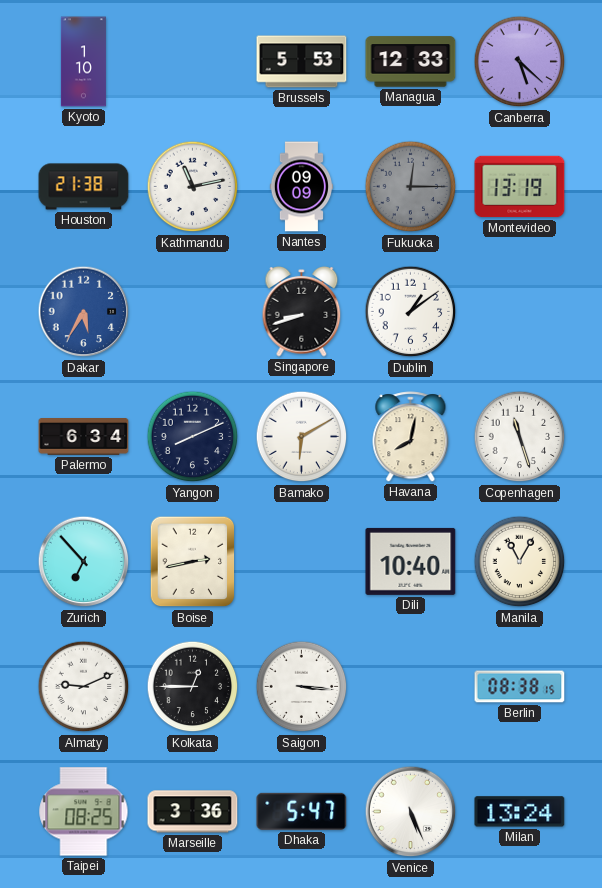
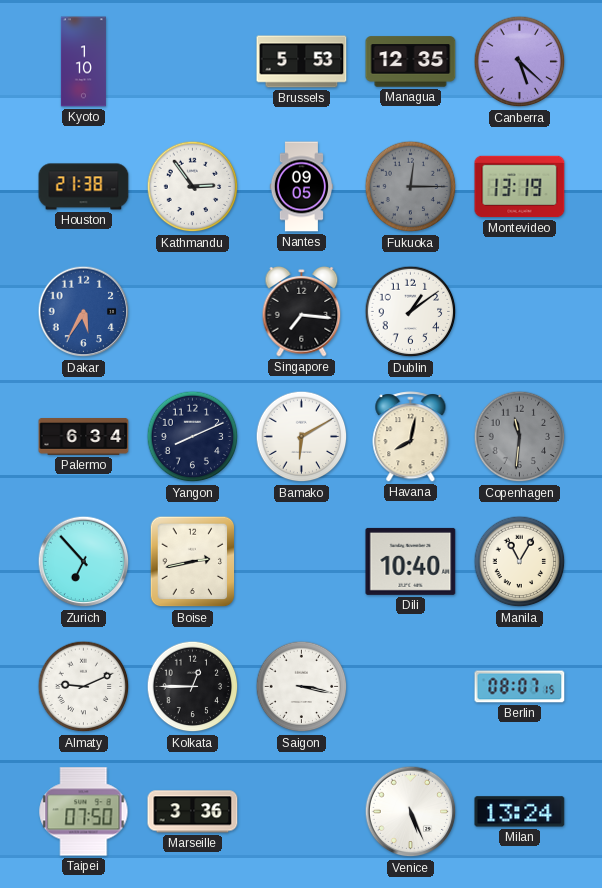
Managua: 12:33 -> 12:35
Kathmandu: 11:13 -> 2:54
Nantes: 09:09 -> 09:05
Singapore: 8:42 -> 7:16
Copenhagen: 11:27 -> 11:31
Copenhagen dial: white -> grey
Saigon: 3:16 -> 3:17
Berlin: 08:38 -> 08:07
Taipei: 08:25 -> 07:50
Dhaka: 5:47 -> none
